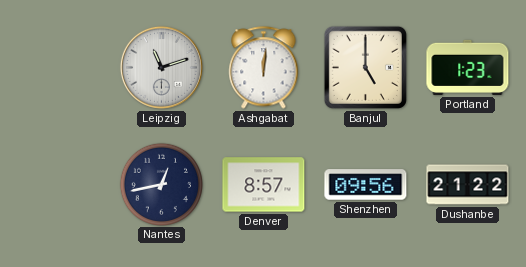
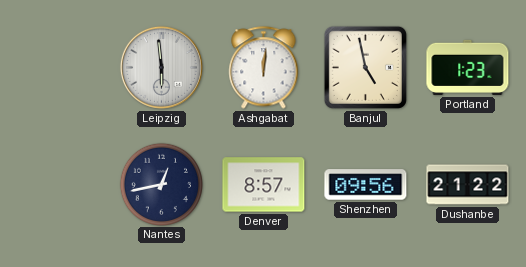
Leipzig: 11:12 -> 5:59
Banjul: 5:00 -> 4:58
